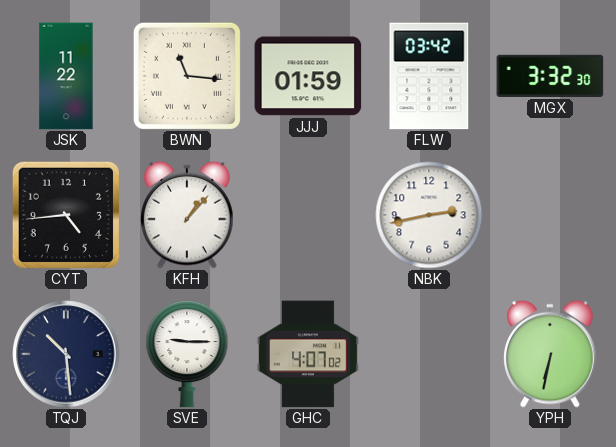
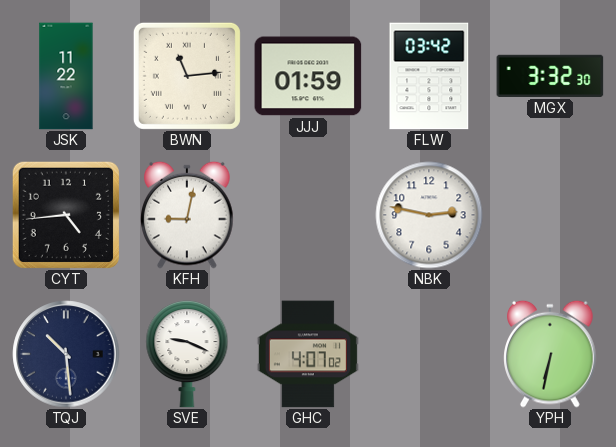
BWN: 11:16 -> 11:14
KFH: 1:07 -> 9:02
NBK: 2:43 -> 2:47
SVE: 9:15 -> 9:19
